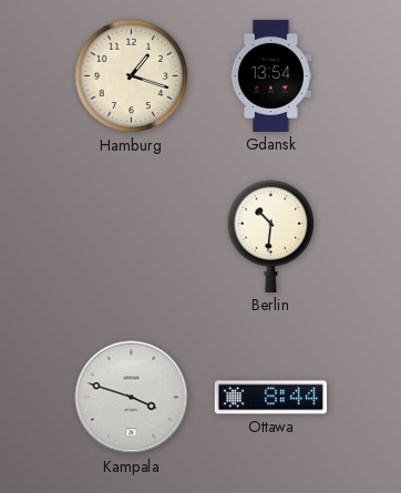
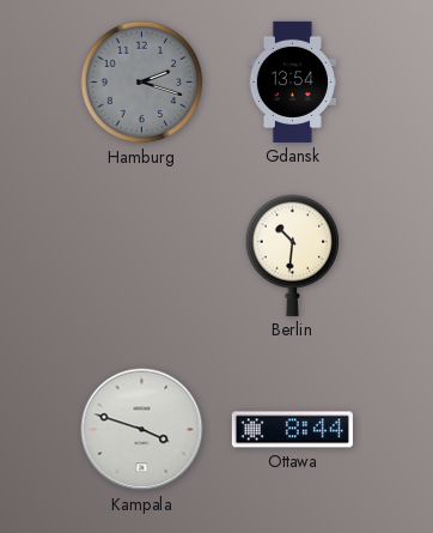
Hamburg: 1:18 -> 2:18
Hamburg dial: cream -> grey
